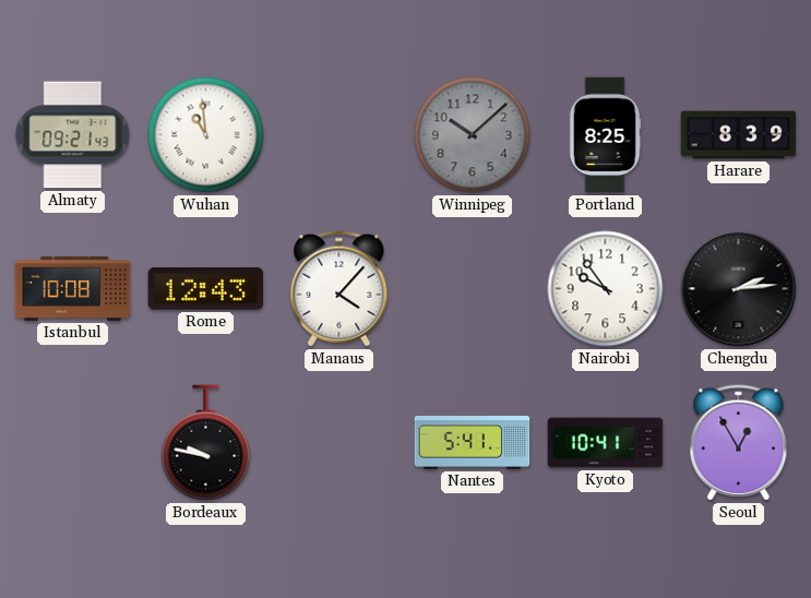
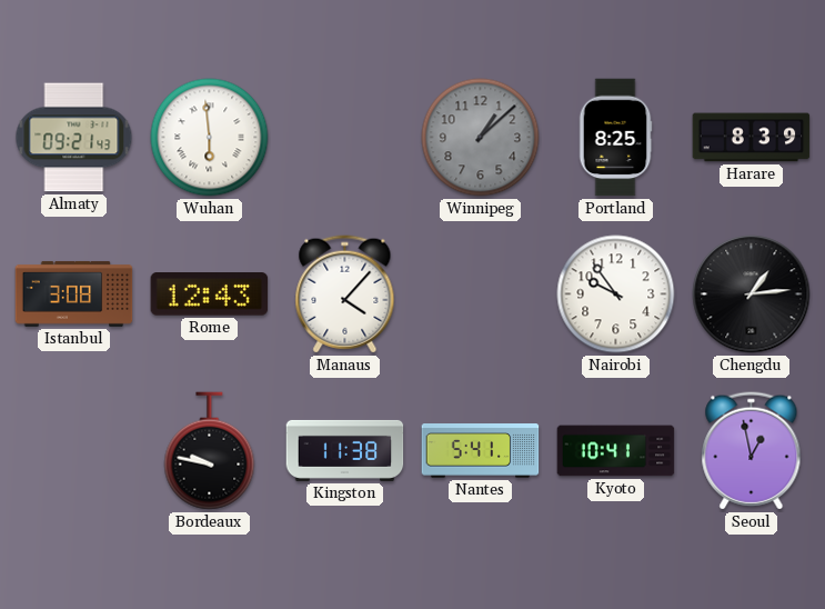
Wuhan: 10:59 -> 5:59
Winnipeg: 10:08 -> 1:08
Istanbul: 10:08 -> 3:08
Chengdu: 2:14 -> 1:14
Kingston: none -> 11:38
Seoul: 12:55 -> 12:58
